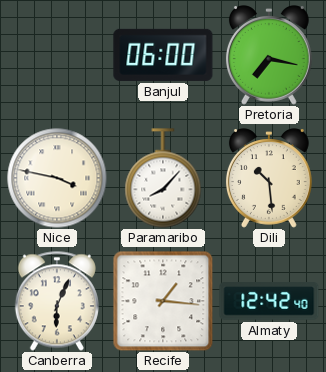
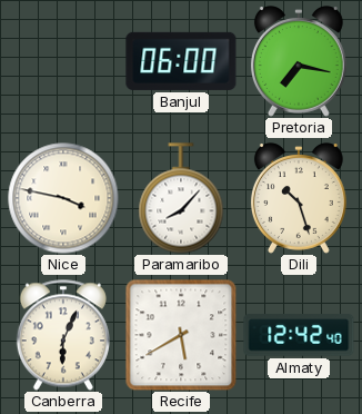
Dili: 10:29 -> 10:27
Recife: 1:16 -> 5:40
